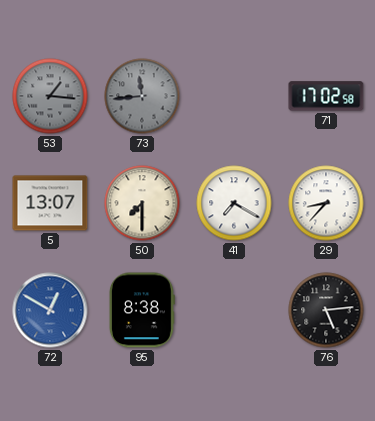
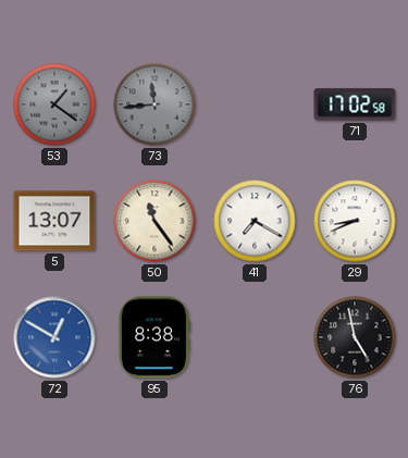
53: 1:16 -> 1:21
50: 7:30 -> 11:24
29: 8:37 -> 8:41
76: 5:14 -> 4:58
